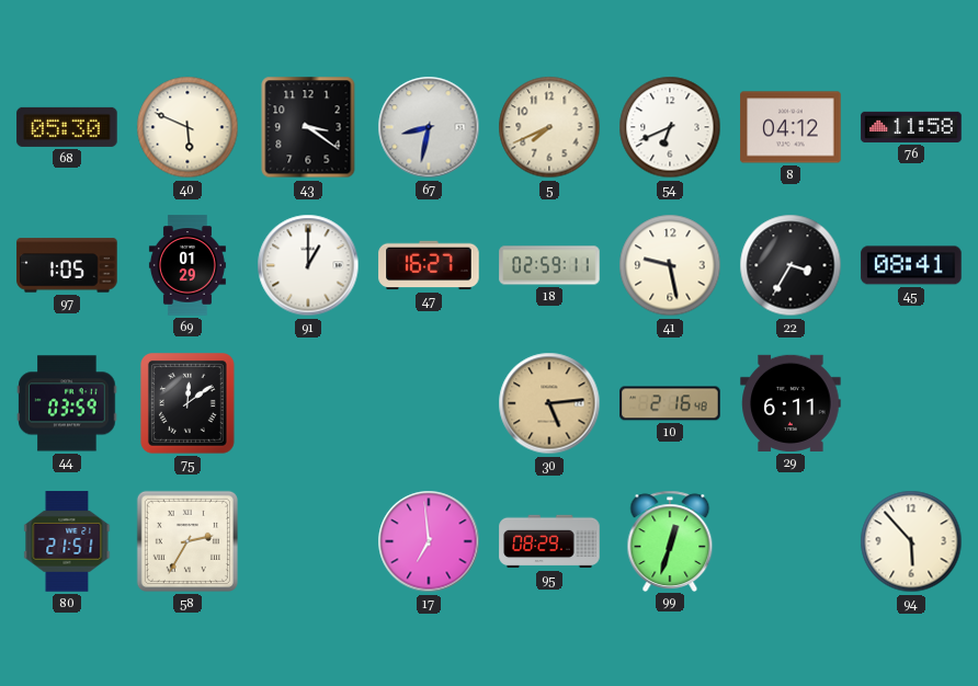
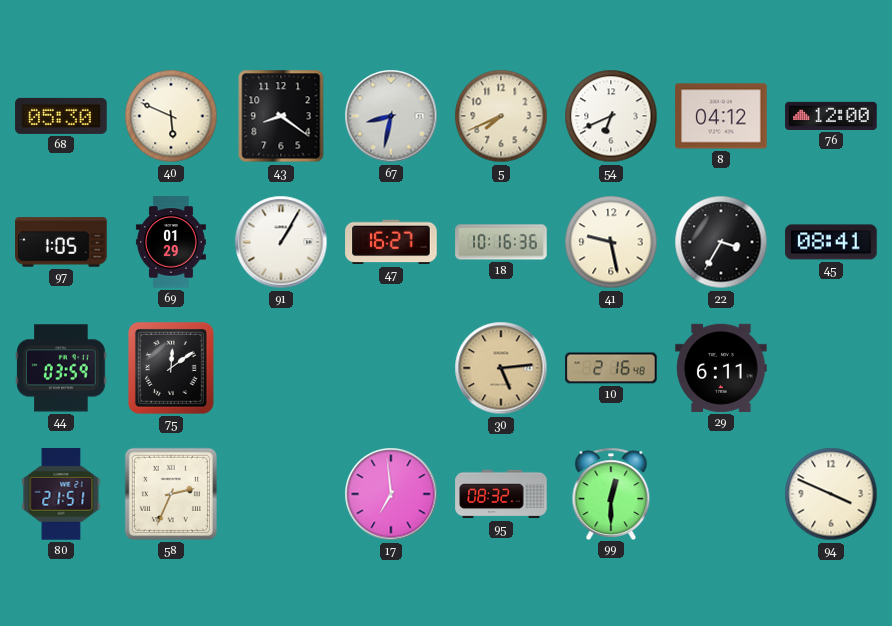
43: 3:21 -> 8:21
76: 11:58 -> 12:00
91: 1:00 -> 1:05
18: 02:59 -> 10:16
58: 2:35 -> 2:34
95: 08:29 -> 08:32
99: 12:33 -> 12:30
94: 5:53 -> 3:49
